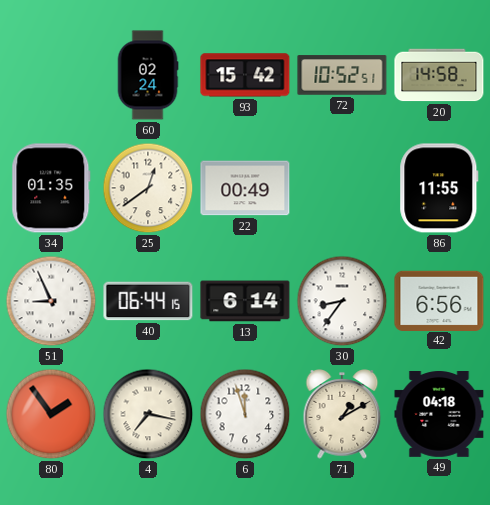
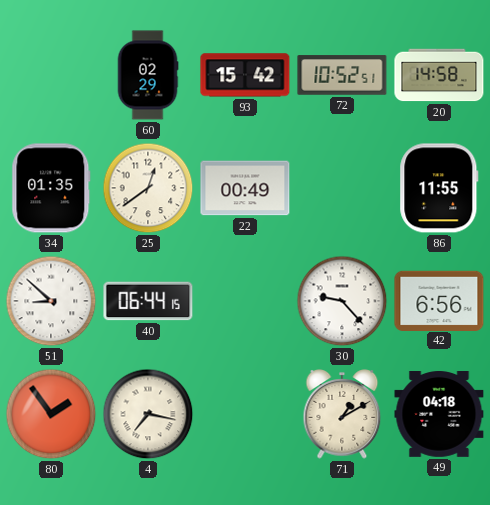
60: 02:24 -> 02:29
51: 8:56 -> 8:52
13: 6:14 -> none
30: 8:36 -> 9:23
6: 11:57 -> none
